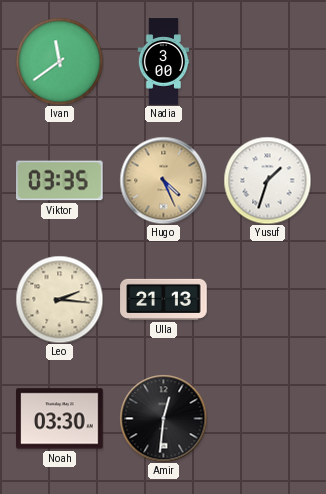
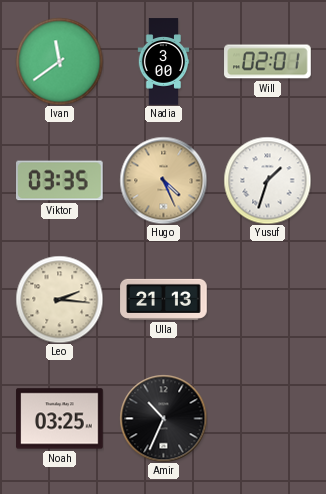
Will: none -> 02:01
Noah: 03:30 -> 03:25
Amir: 12:31 -> 10:34
